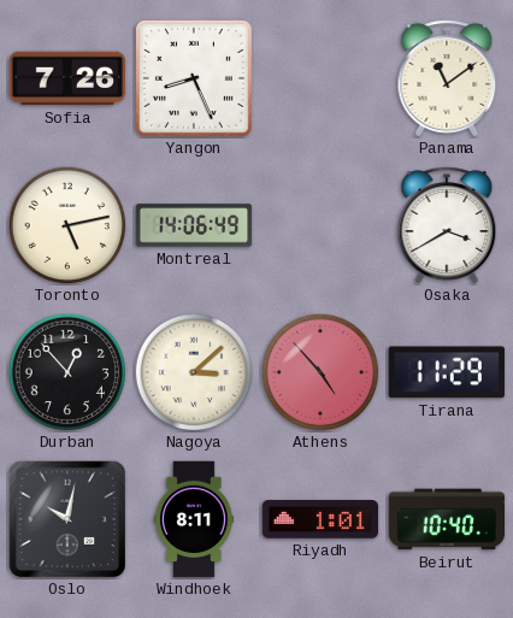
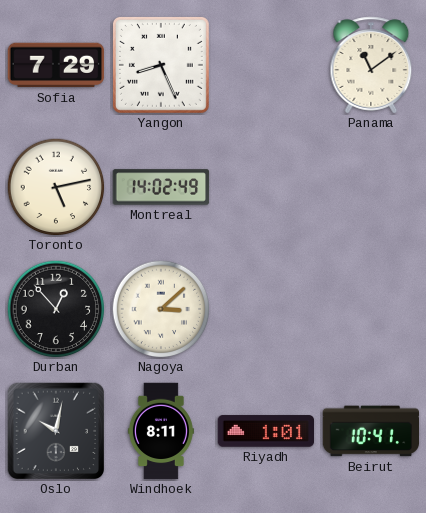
Sofia: 7:26 -> 7:29
Montreal: 14:06 -> 14:02
Osaka: 3:40 -> none
Athens: 4:53 -> none
Tirana: 11:29 -> none
Beirut: 10:40 -> 10:41
